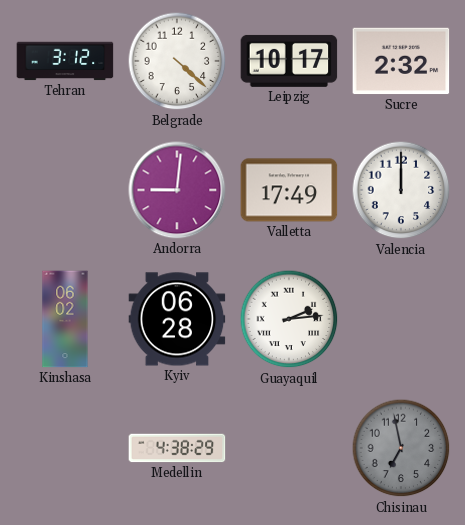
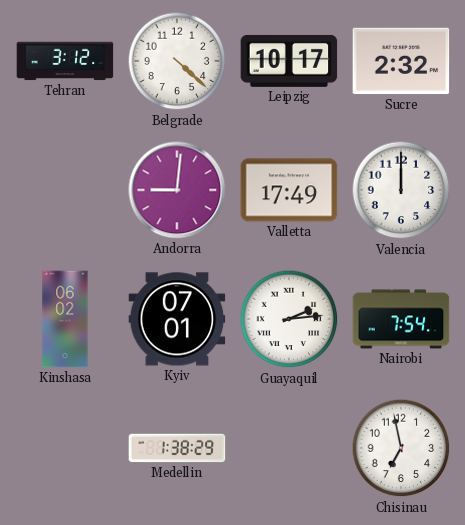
Kyiv: 06:28 -> 07:01
Nairobi: none -> 7:54
Medellin: 4:38 -> 1:38
Chisinau dial: grey -> white
